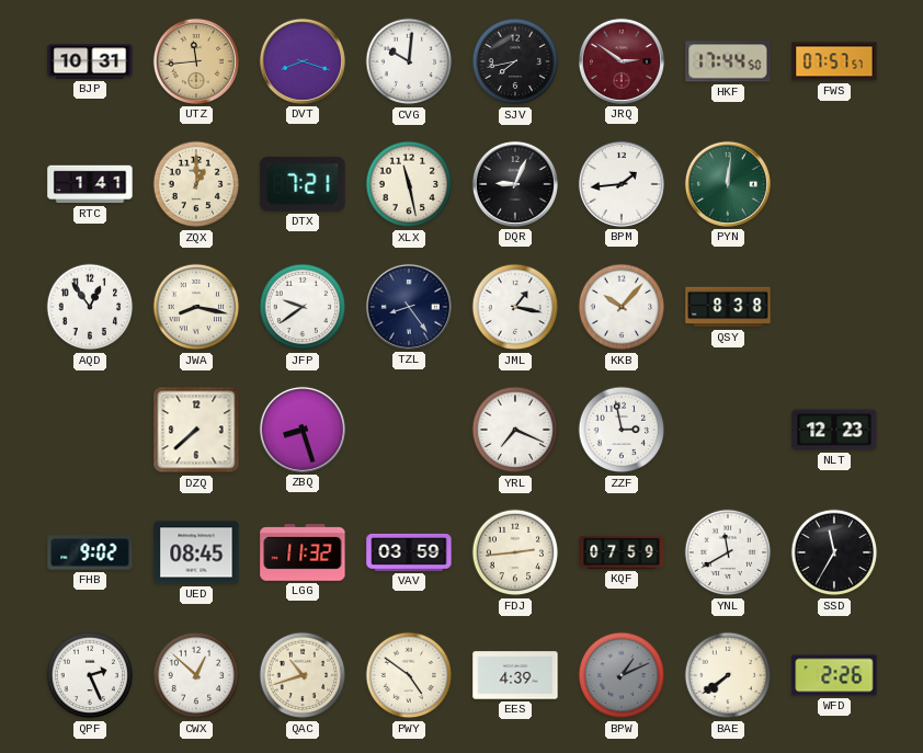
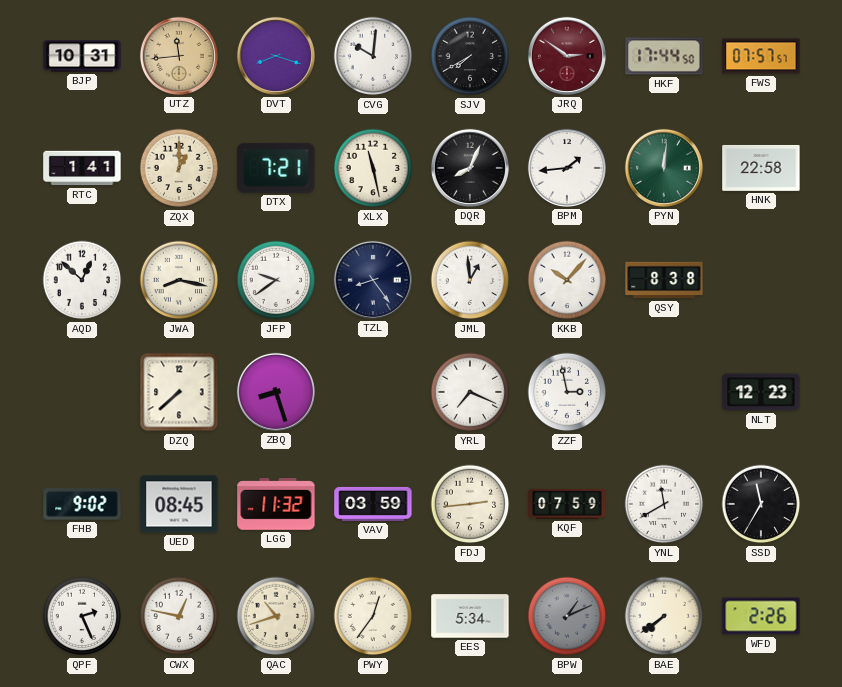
SJV: 7:43 -> 7:40
DQR: 9:04 -> 8:04
HNK: none -> 22:58
AQD: 12:54 -> 12:52
JML: 1:17 -> 12:59
CWX: 12:52 -> 12:47
PWY: 4:51 -> 12:36
EES: 4:39 -> 5:34
